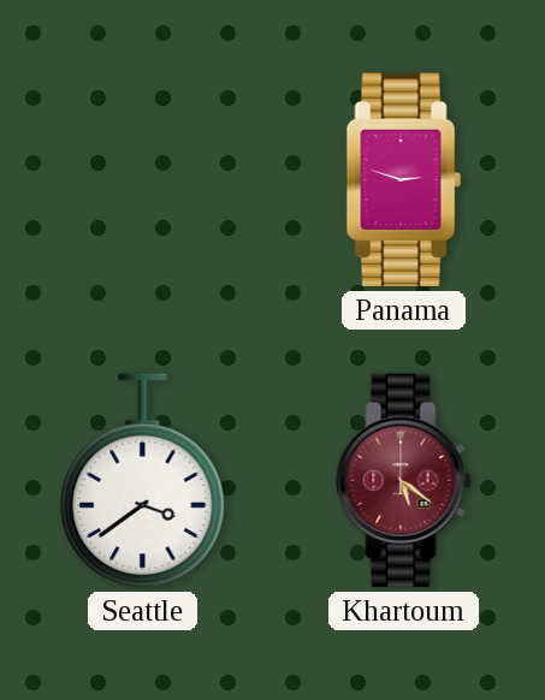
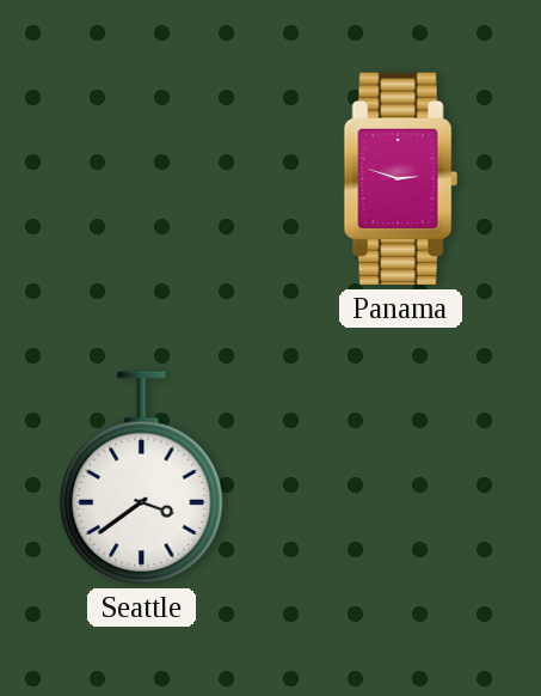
Khartoum: 5:21 -> none
